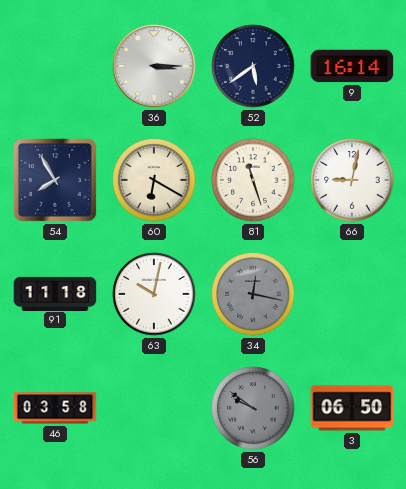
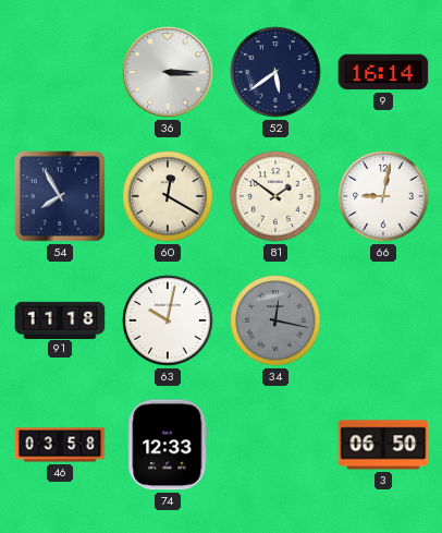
60: 6:20 -> 12:20
81: 11:27 -> 1:51
74: none -> 12:33
56: 9:51 -> none
